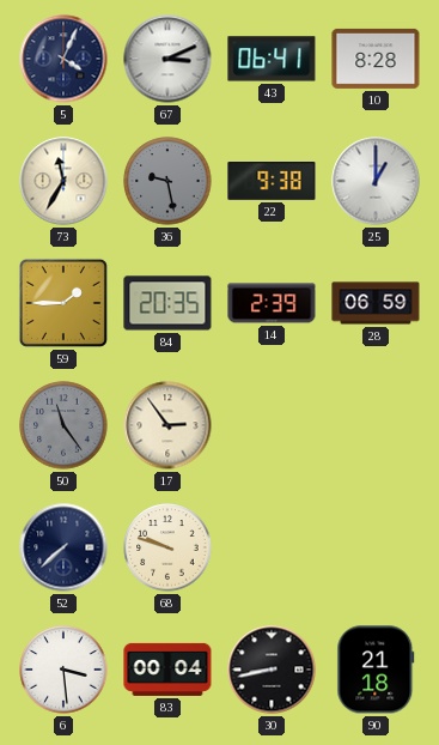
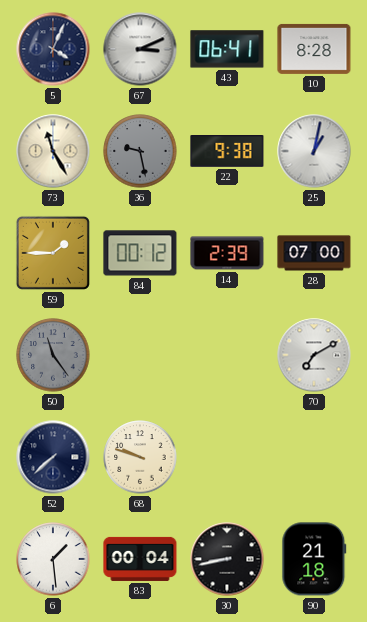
73: 11:35 -> 11:25
25: 1:00 -> 1:02
84: 20:35 -> 00:12
28: 06:59 -> 07:00
17: 2:54 -> none
70: none -> 7:10
6: 3:29 -> 1:29
